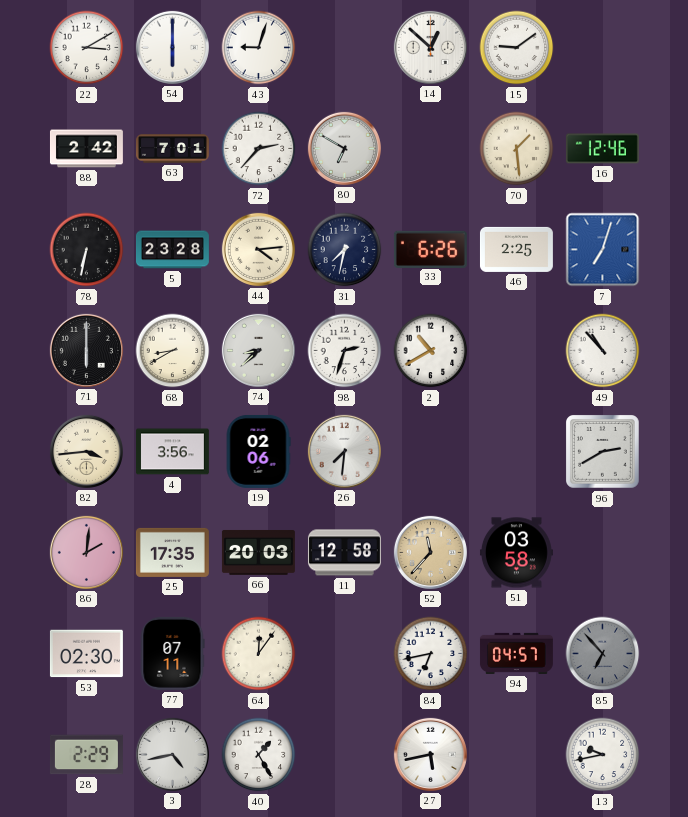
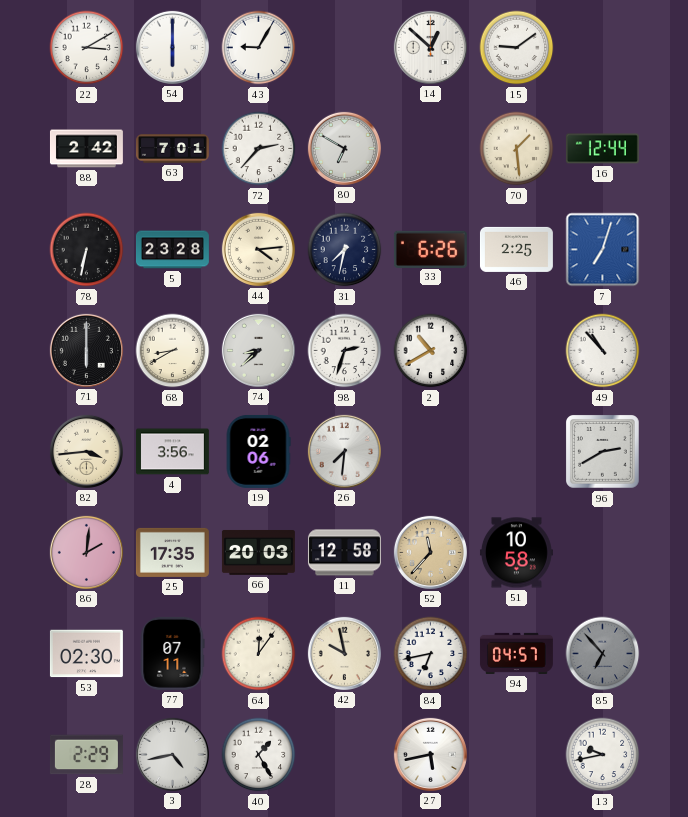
43: 9:03 -> 9:05
16: 12:46 -> 12:44
51: 03:58 -> 10:58
42: none -> 9:58
